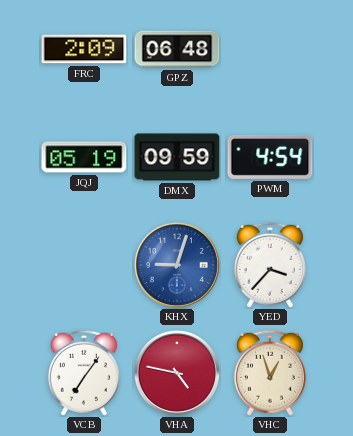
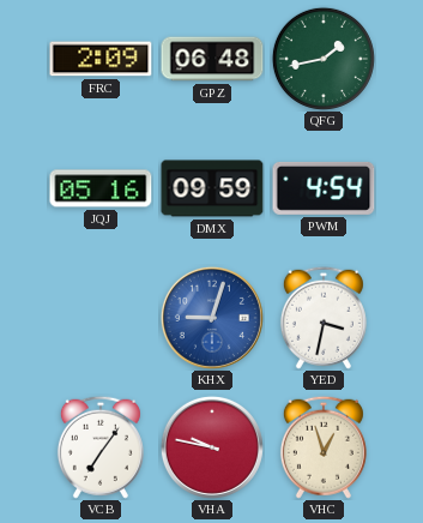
QFG: none -> 1:43
JQJ: 05:19 -> 05:16
YED: 3:37 -> 3:32
VHA: 4:47 -> 9:47
